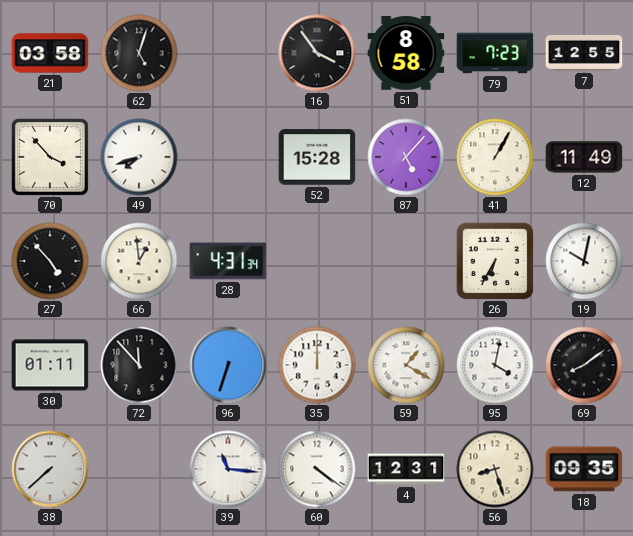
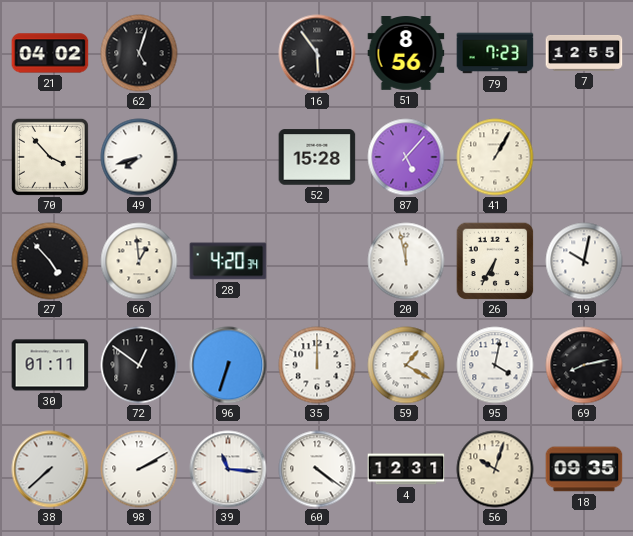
21: 03:58 -> 04:02
16: 3:54 -> 5:54
51: 8:58 -> 8:56
12: 11:49 -> none
28: 4:31 -> 4:20
20: none -> 11:58
72: 11:53 -> 12:51
69: 8:09 -> 8:13
98: none -> 2:10
56: 8:27 -> 10:03
